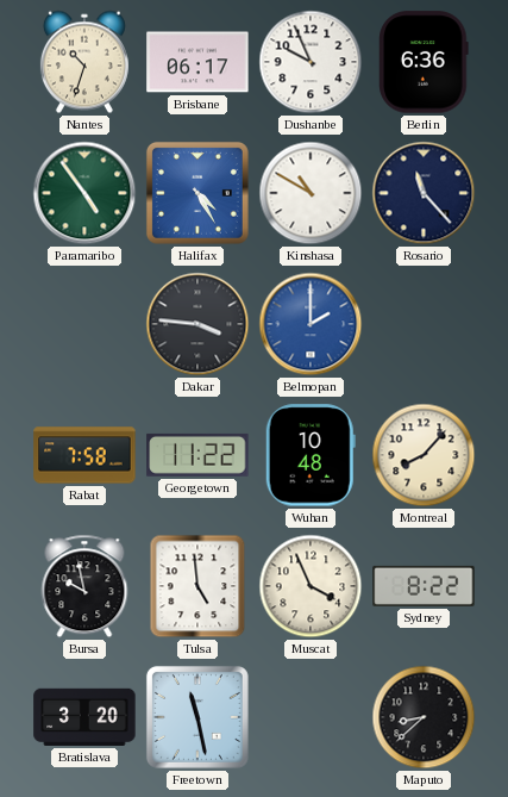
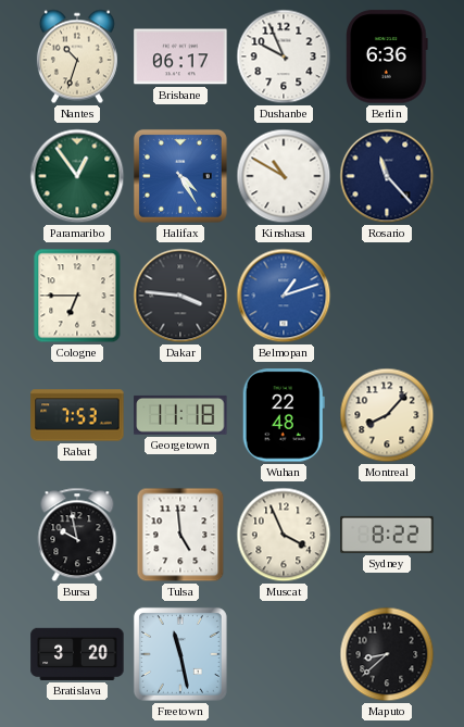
Paramaribo: 4:54 -> 12:54
Cologne: none -> 6:45
Belmopan: 2:00 -> 1:12
Rabat: 7:58 -> 7:53
Georgetown: 11:22 -> 11:18
Wuhan: 10:48 -> 22:48
